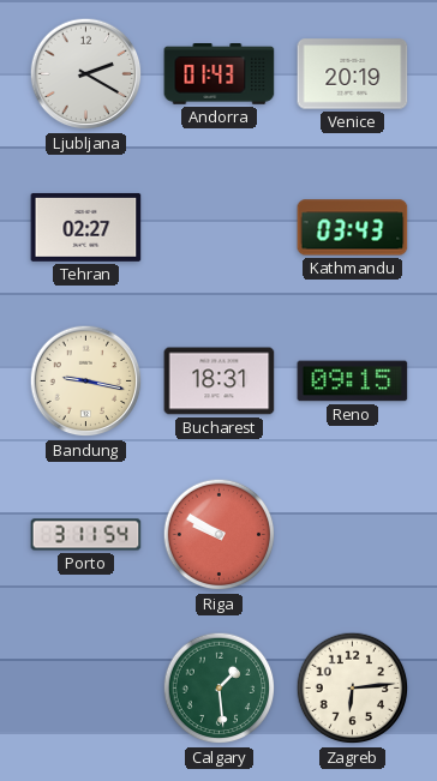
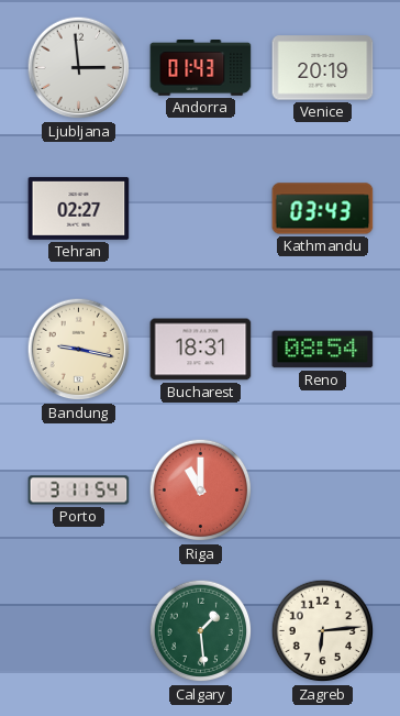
Ljubljana: 2:20 -> 2:59
Reno: 09:15 -> 08:54
Riga: 9:50 -> 11:00
